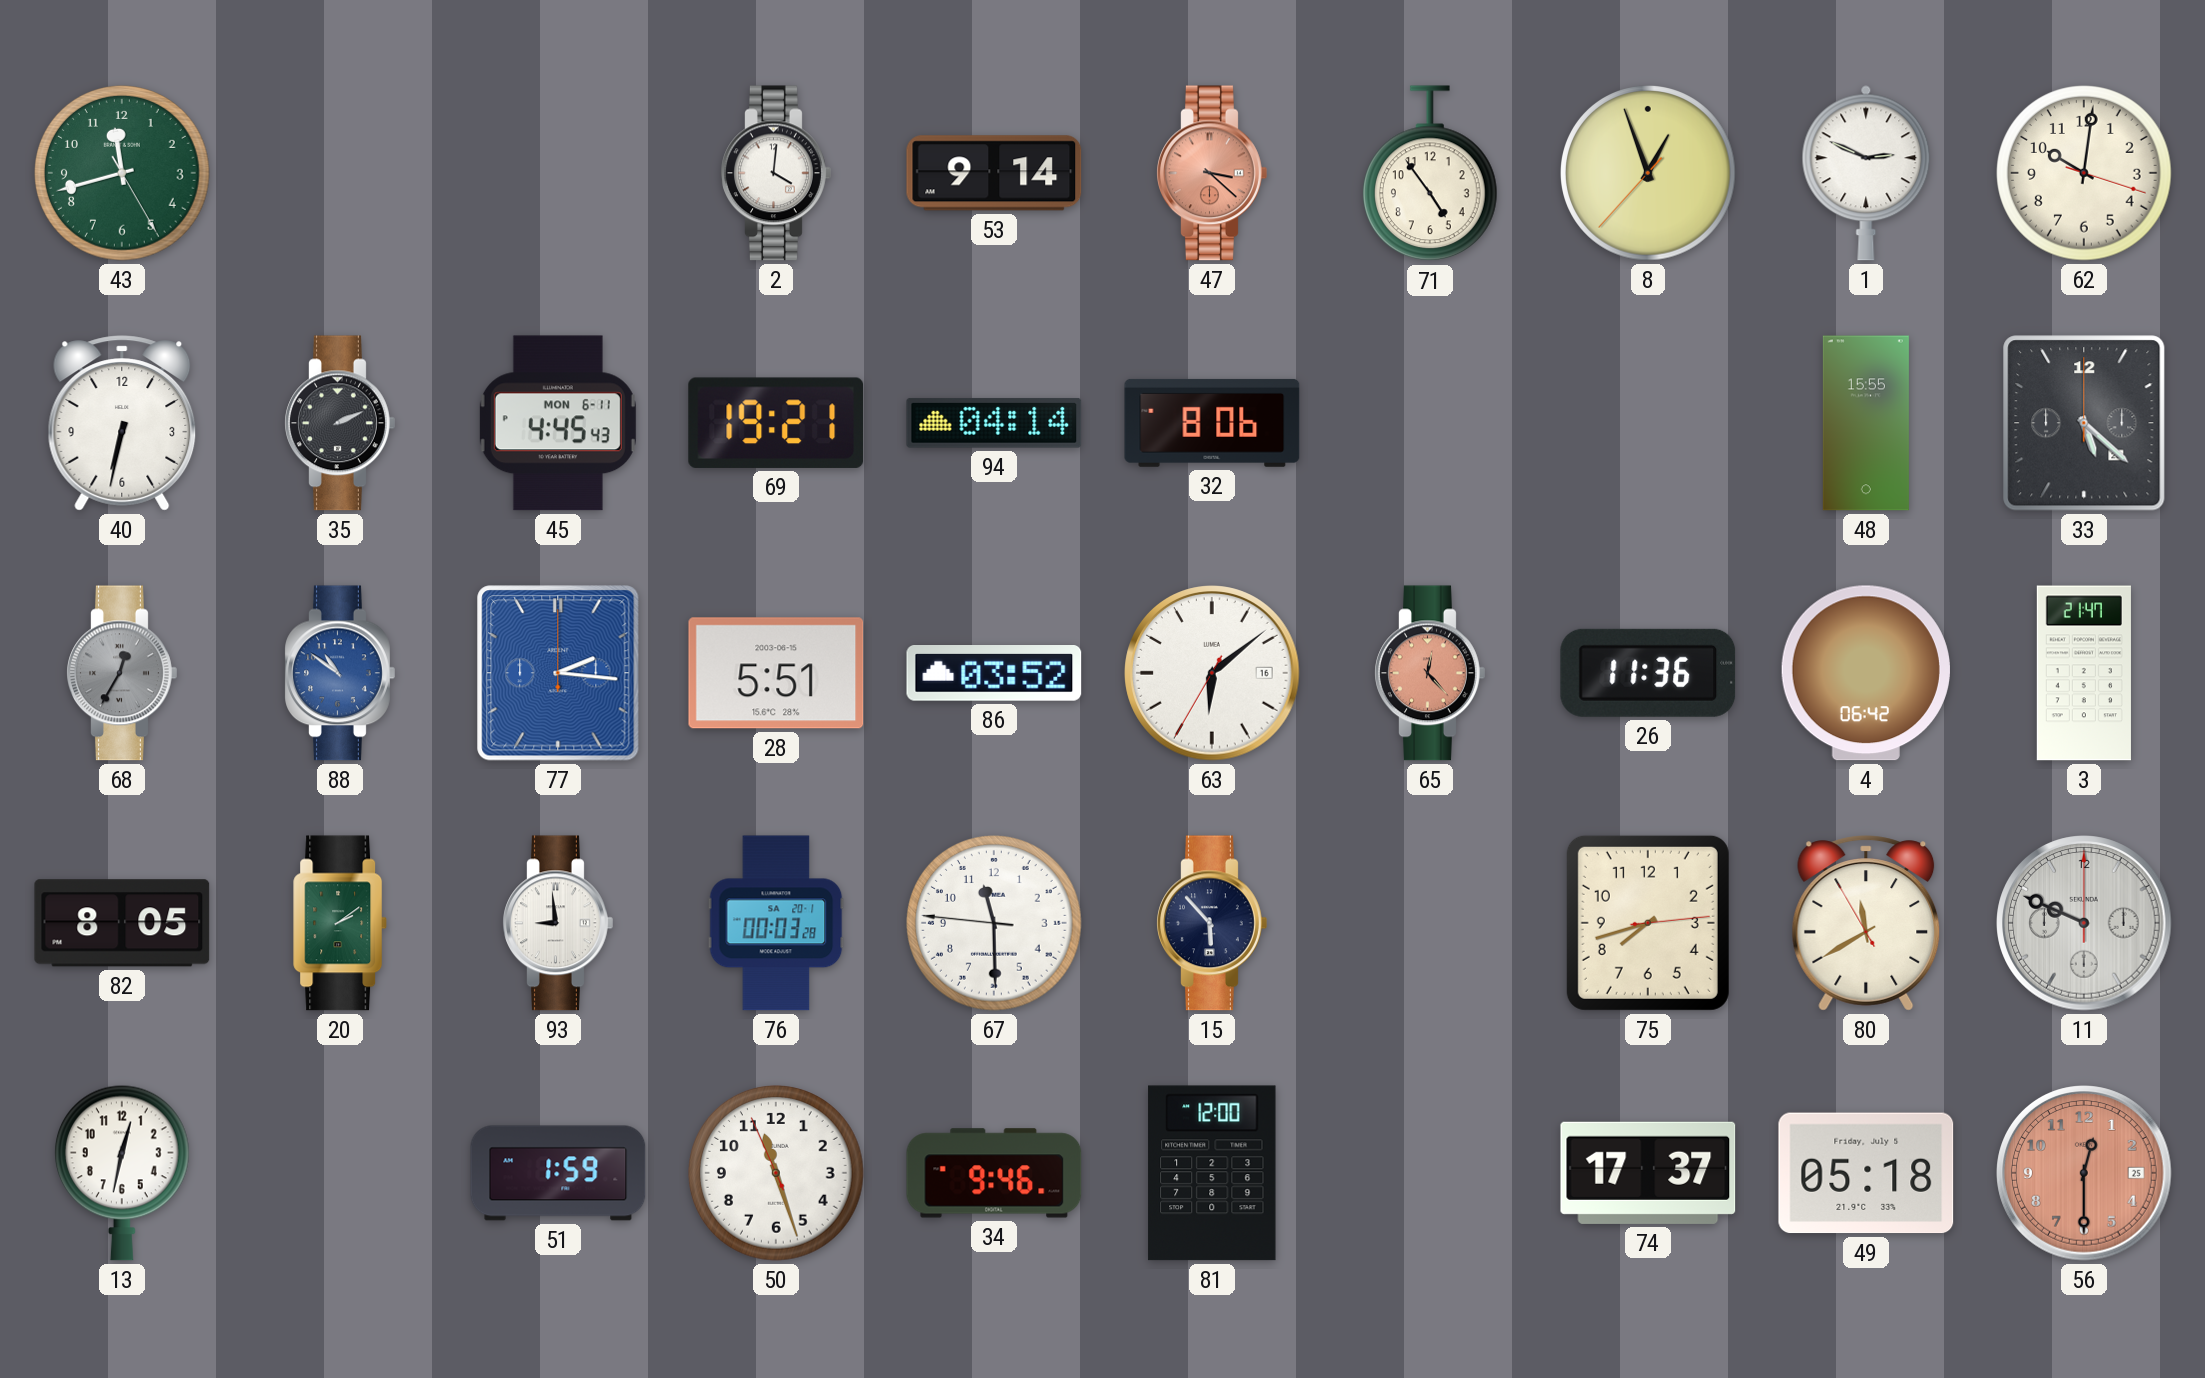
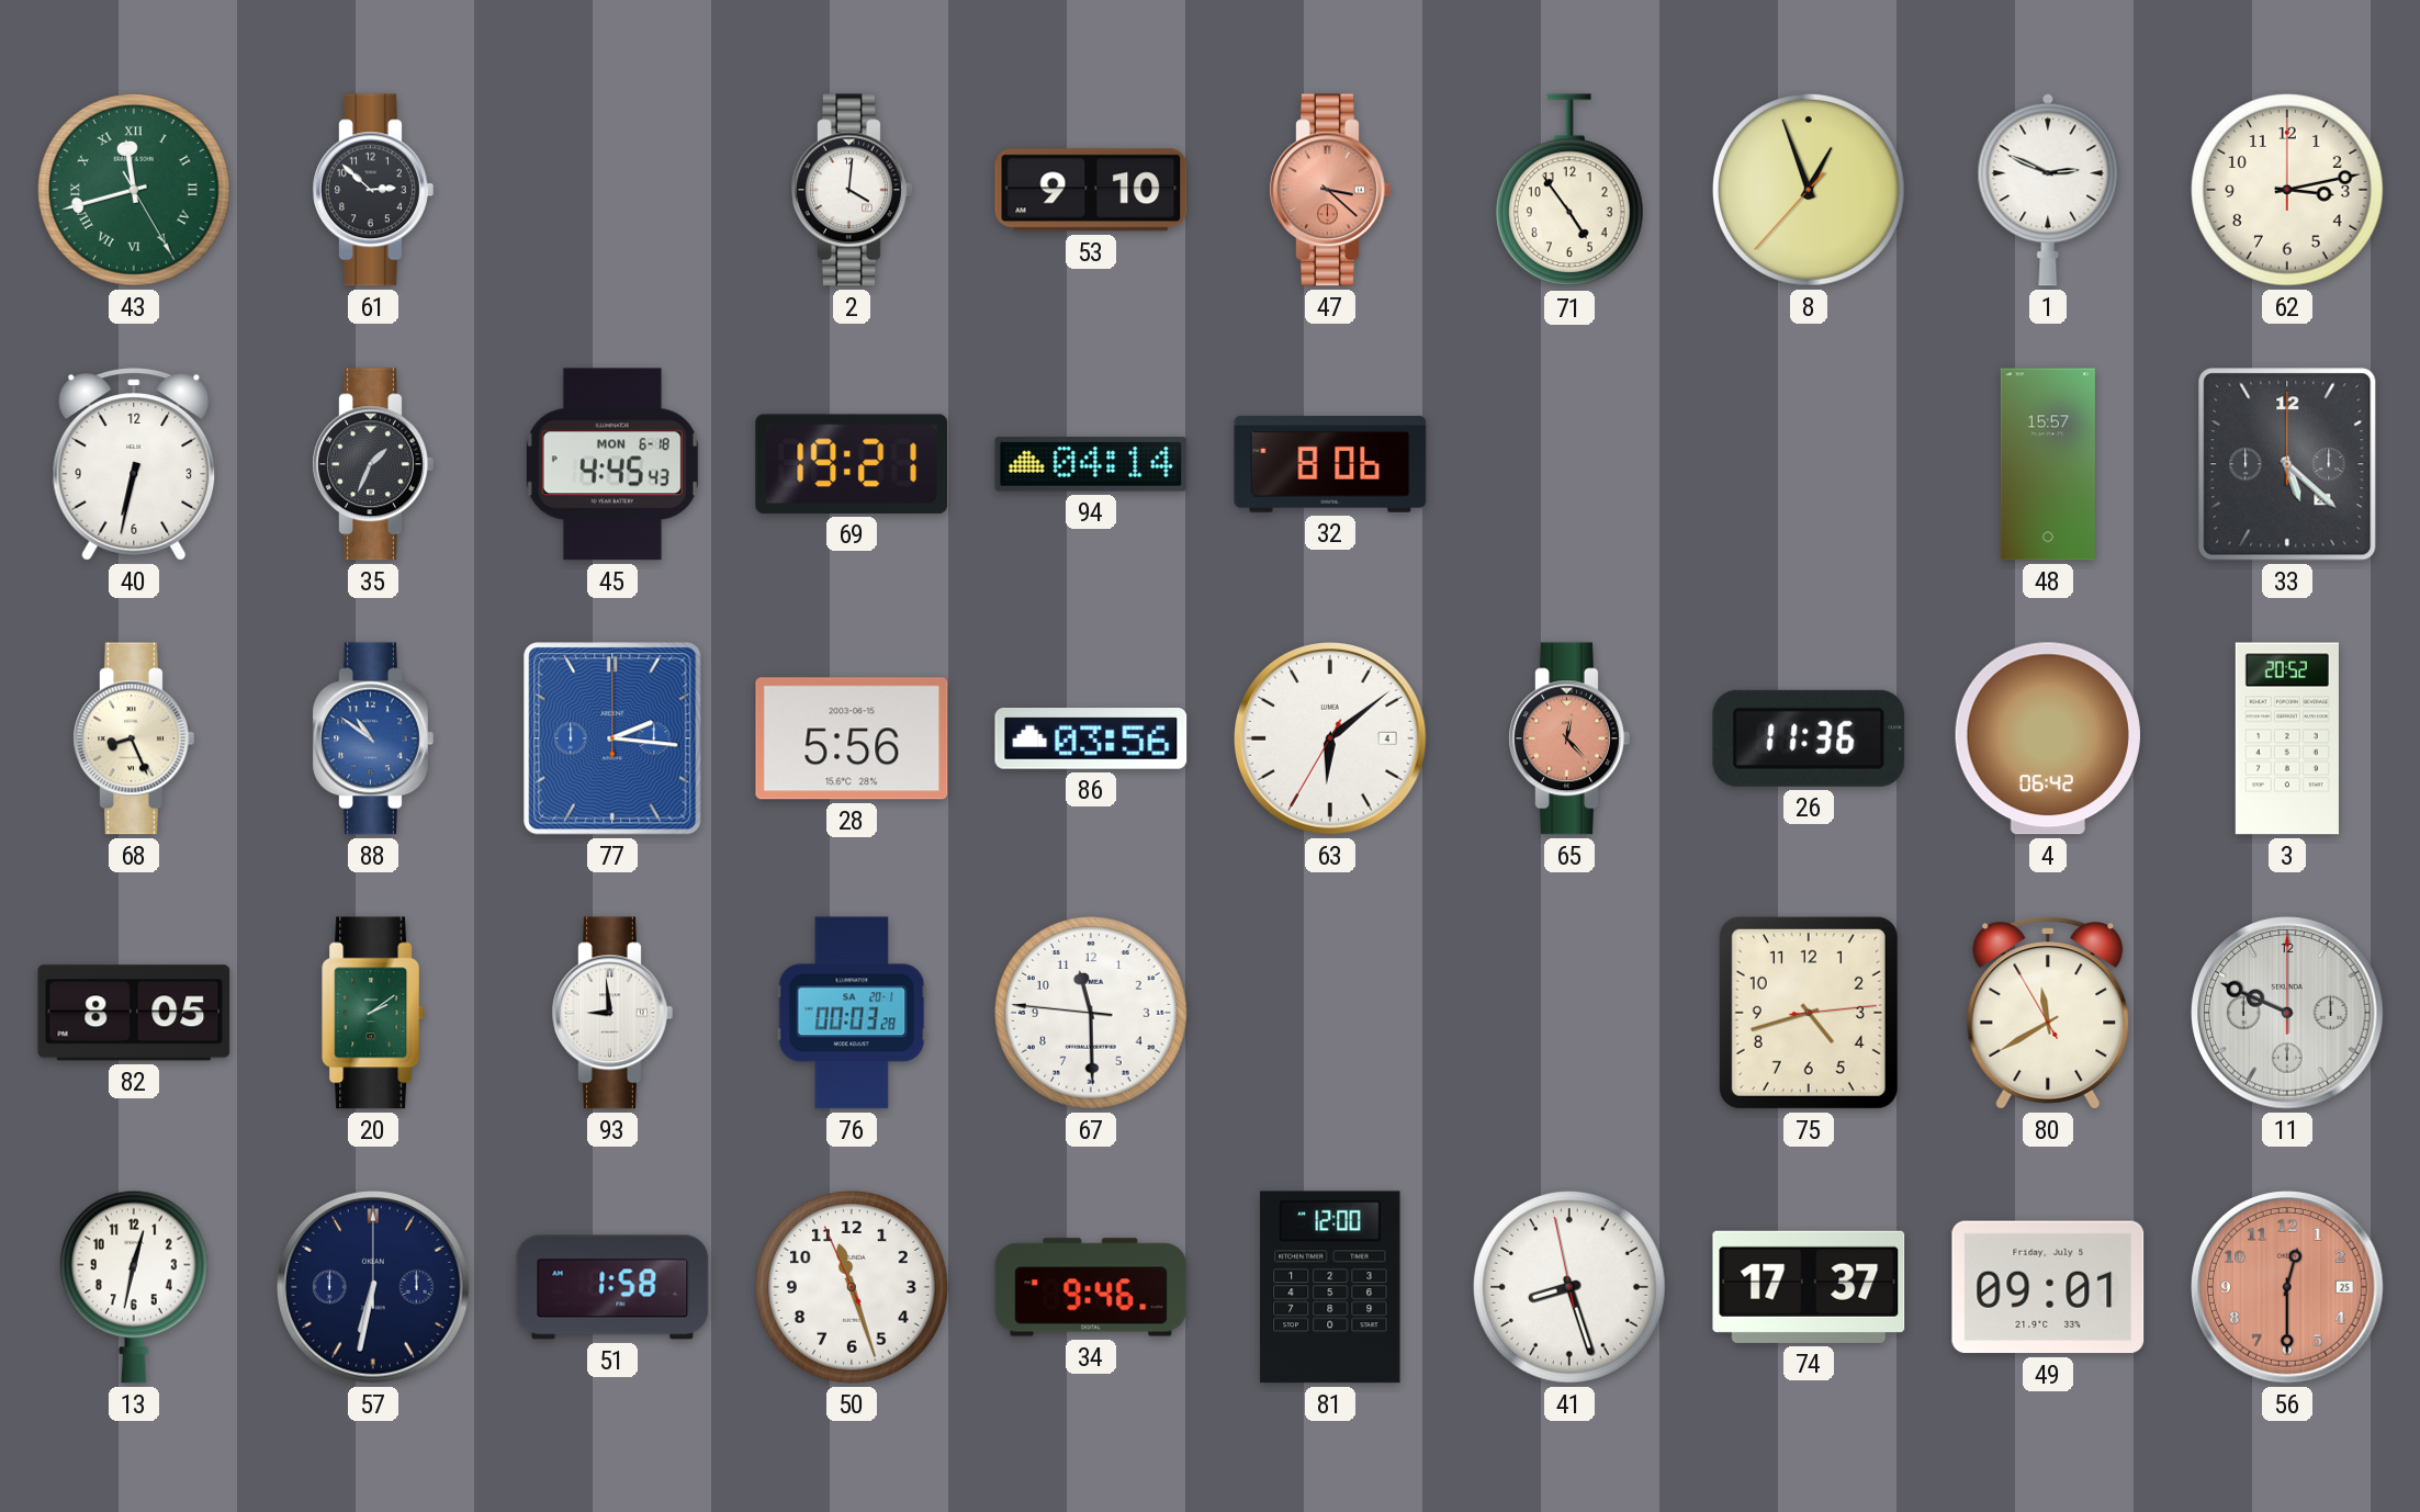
43 numerals: Arabic -> Roman
61: none -> 2:52
53: 9:14 -> 9:10
62: 10:01 -> 3:13
35: 2:11 -> 1:34
45 date: MON 6-11 -> MON 6-18
48: 15:55 -> 15:57
68: 12:35 -> 8:26
68 dial: grey -> cream
28: 5:51 -> 5:56
86: 03:52 -> 03:56
63 date: 16 -> 4
3: 21:47 -> 20:52
15: 5:53 -> none
75: 7:42 -> 4:42
57: none -> 6:32
51: 1:59 -> 1:58
41: none -> 8:26
49: 05:18 -> 09:01
